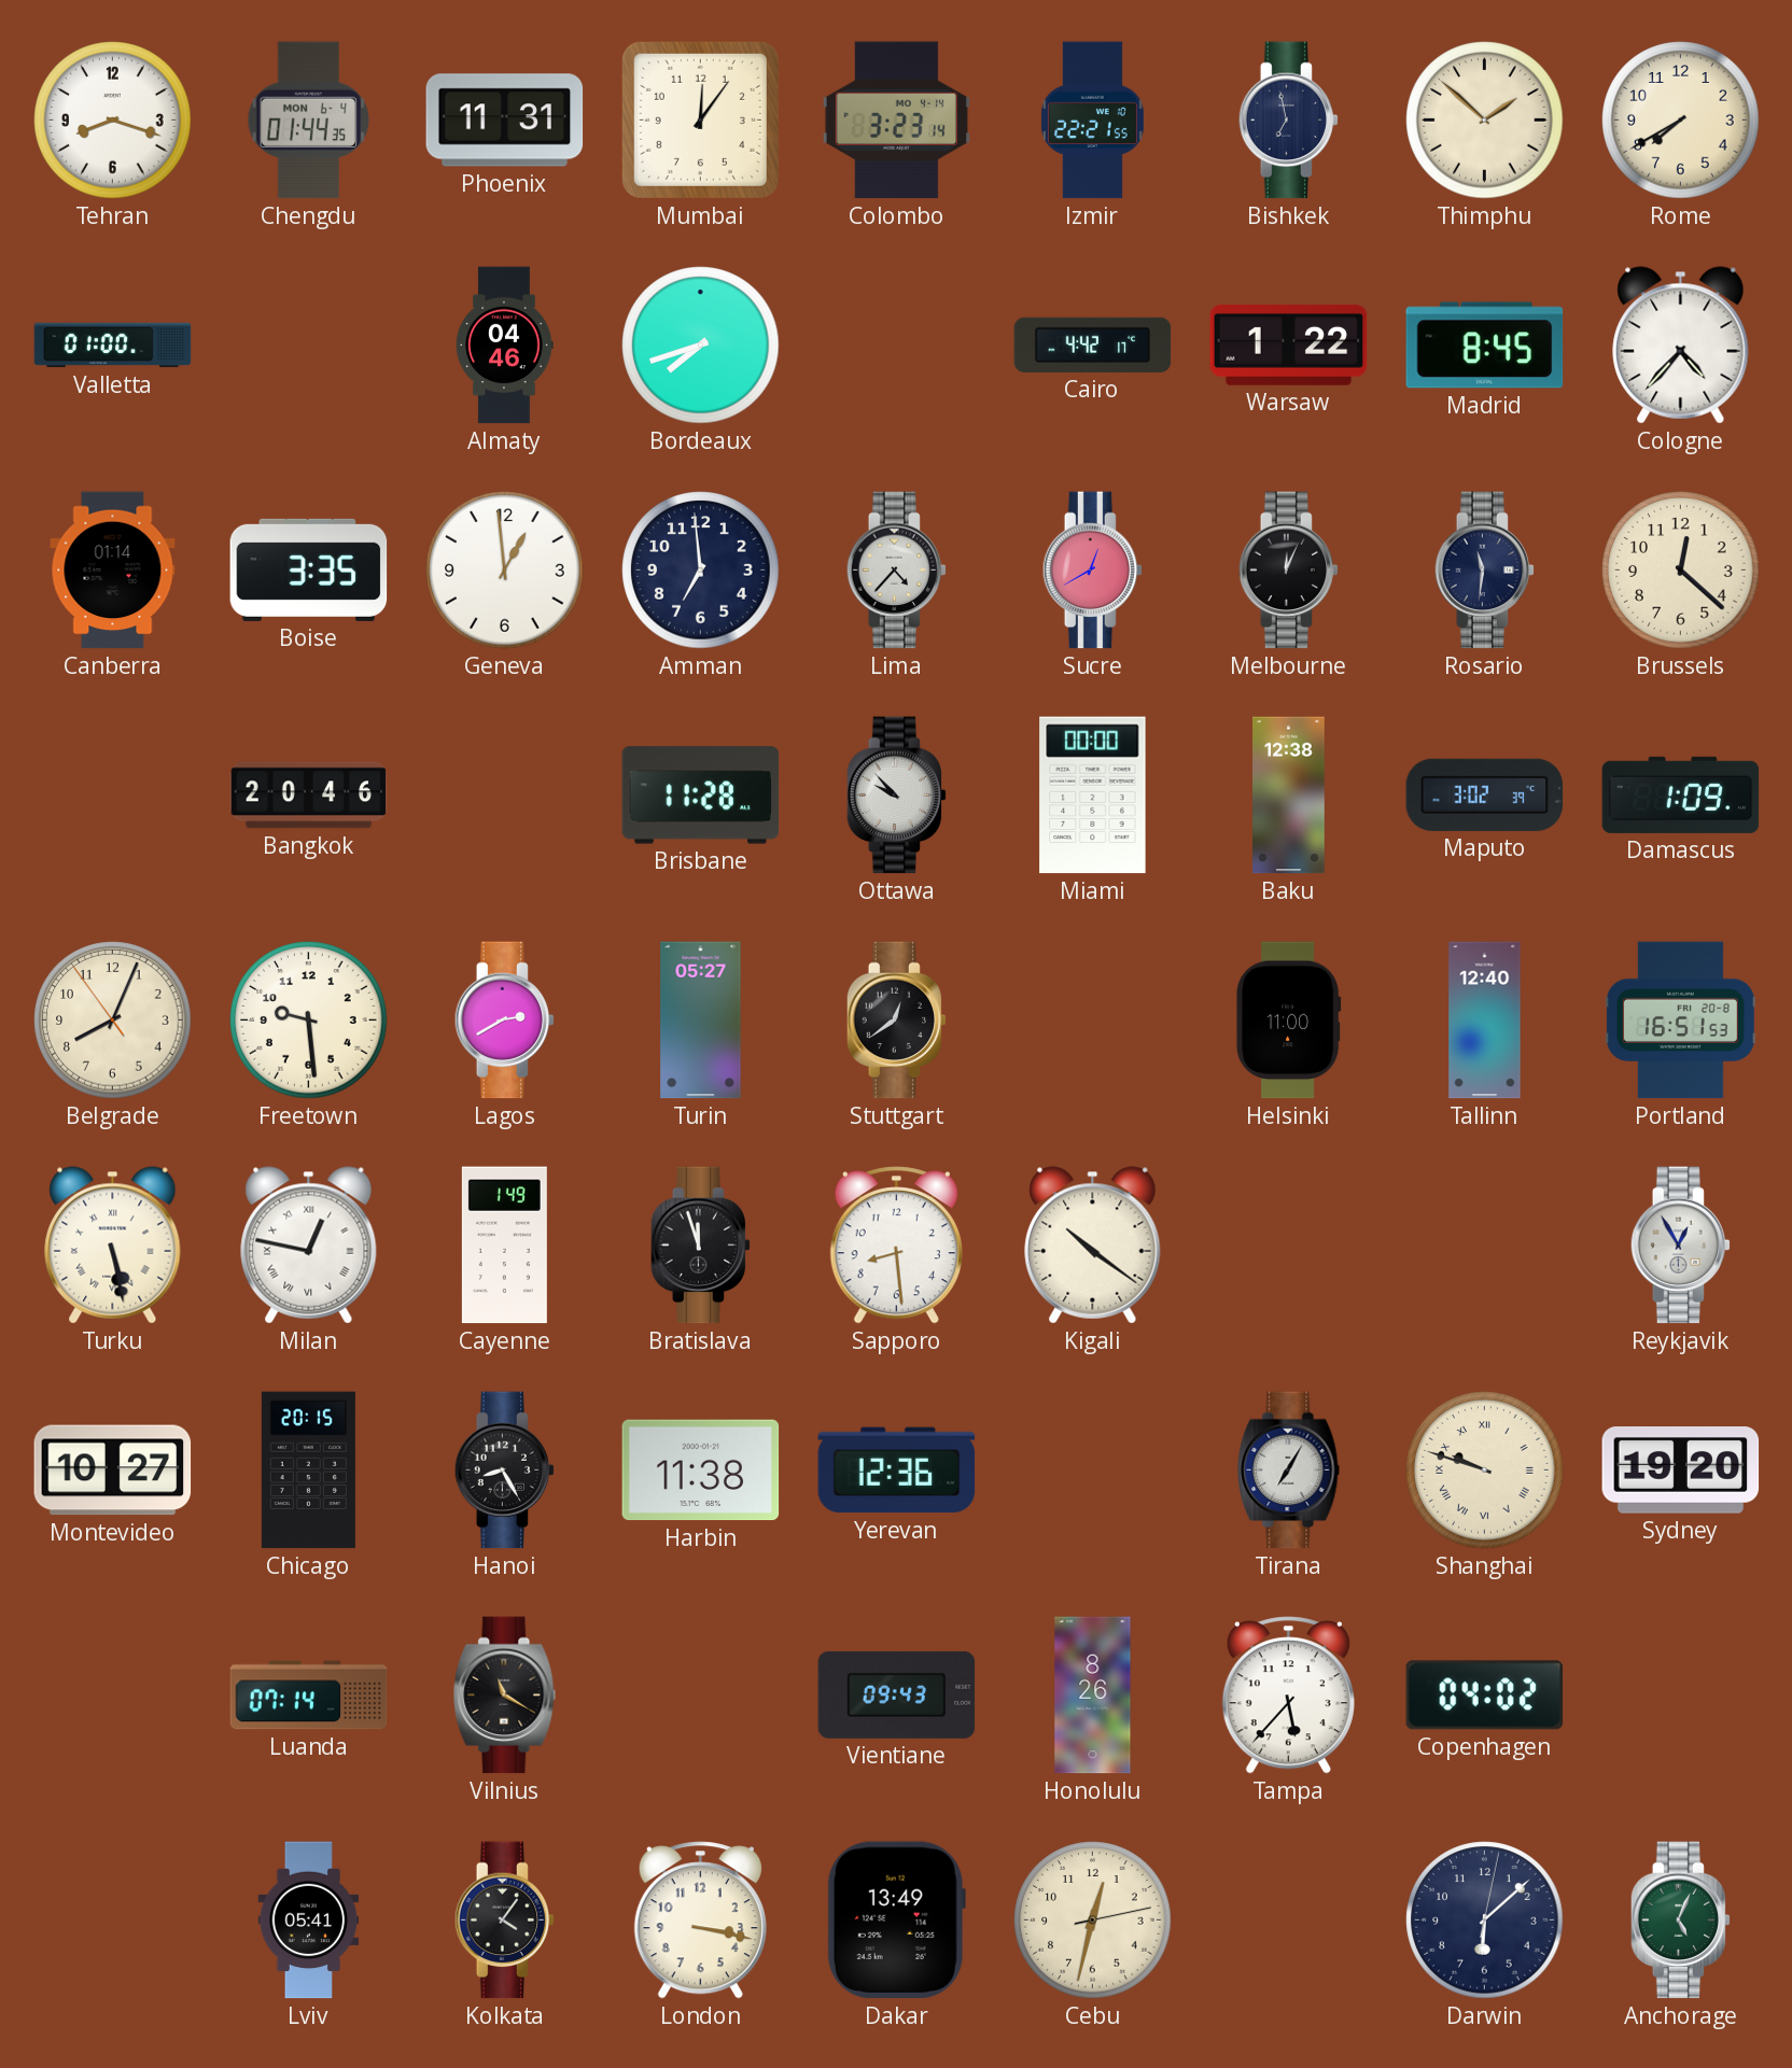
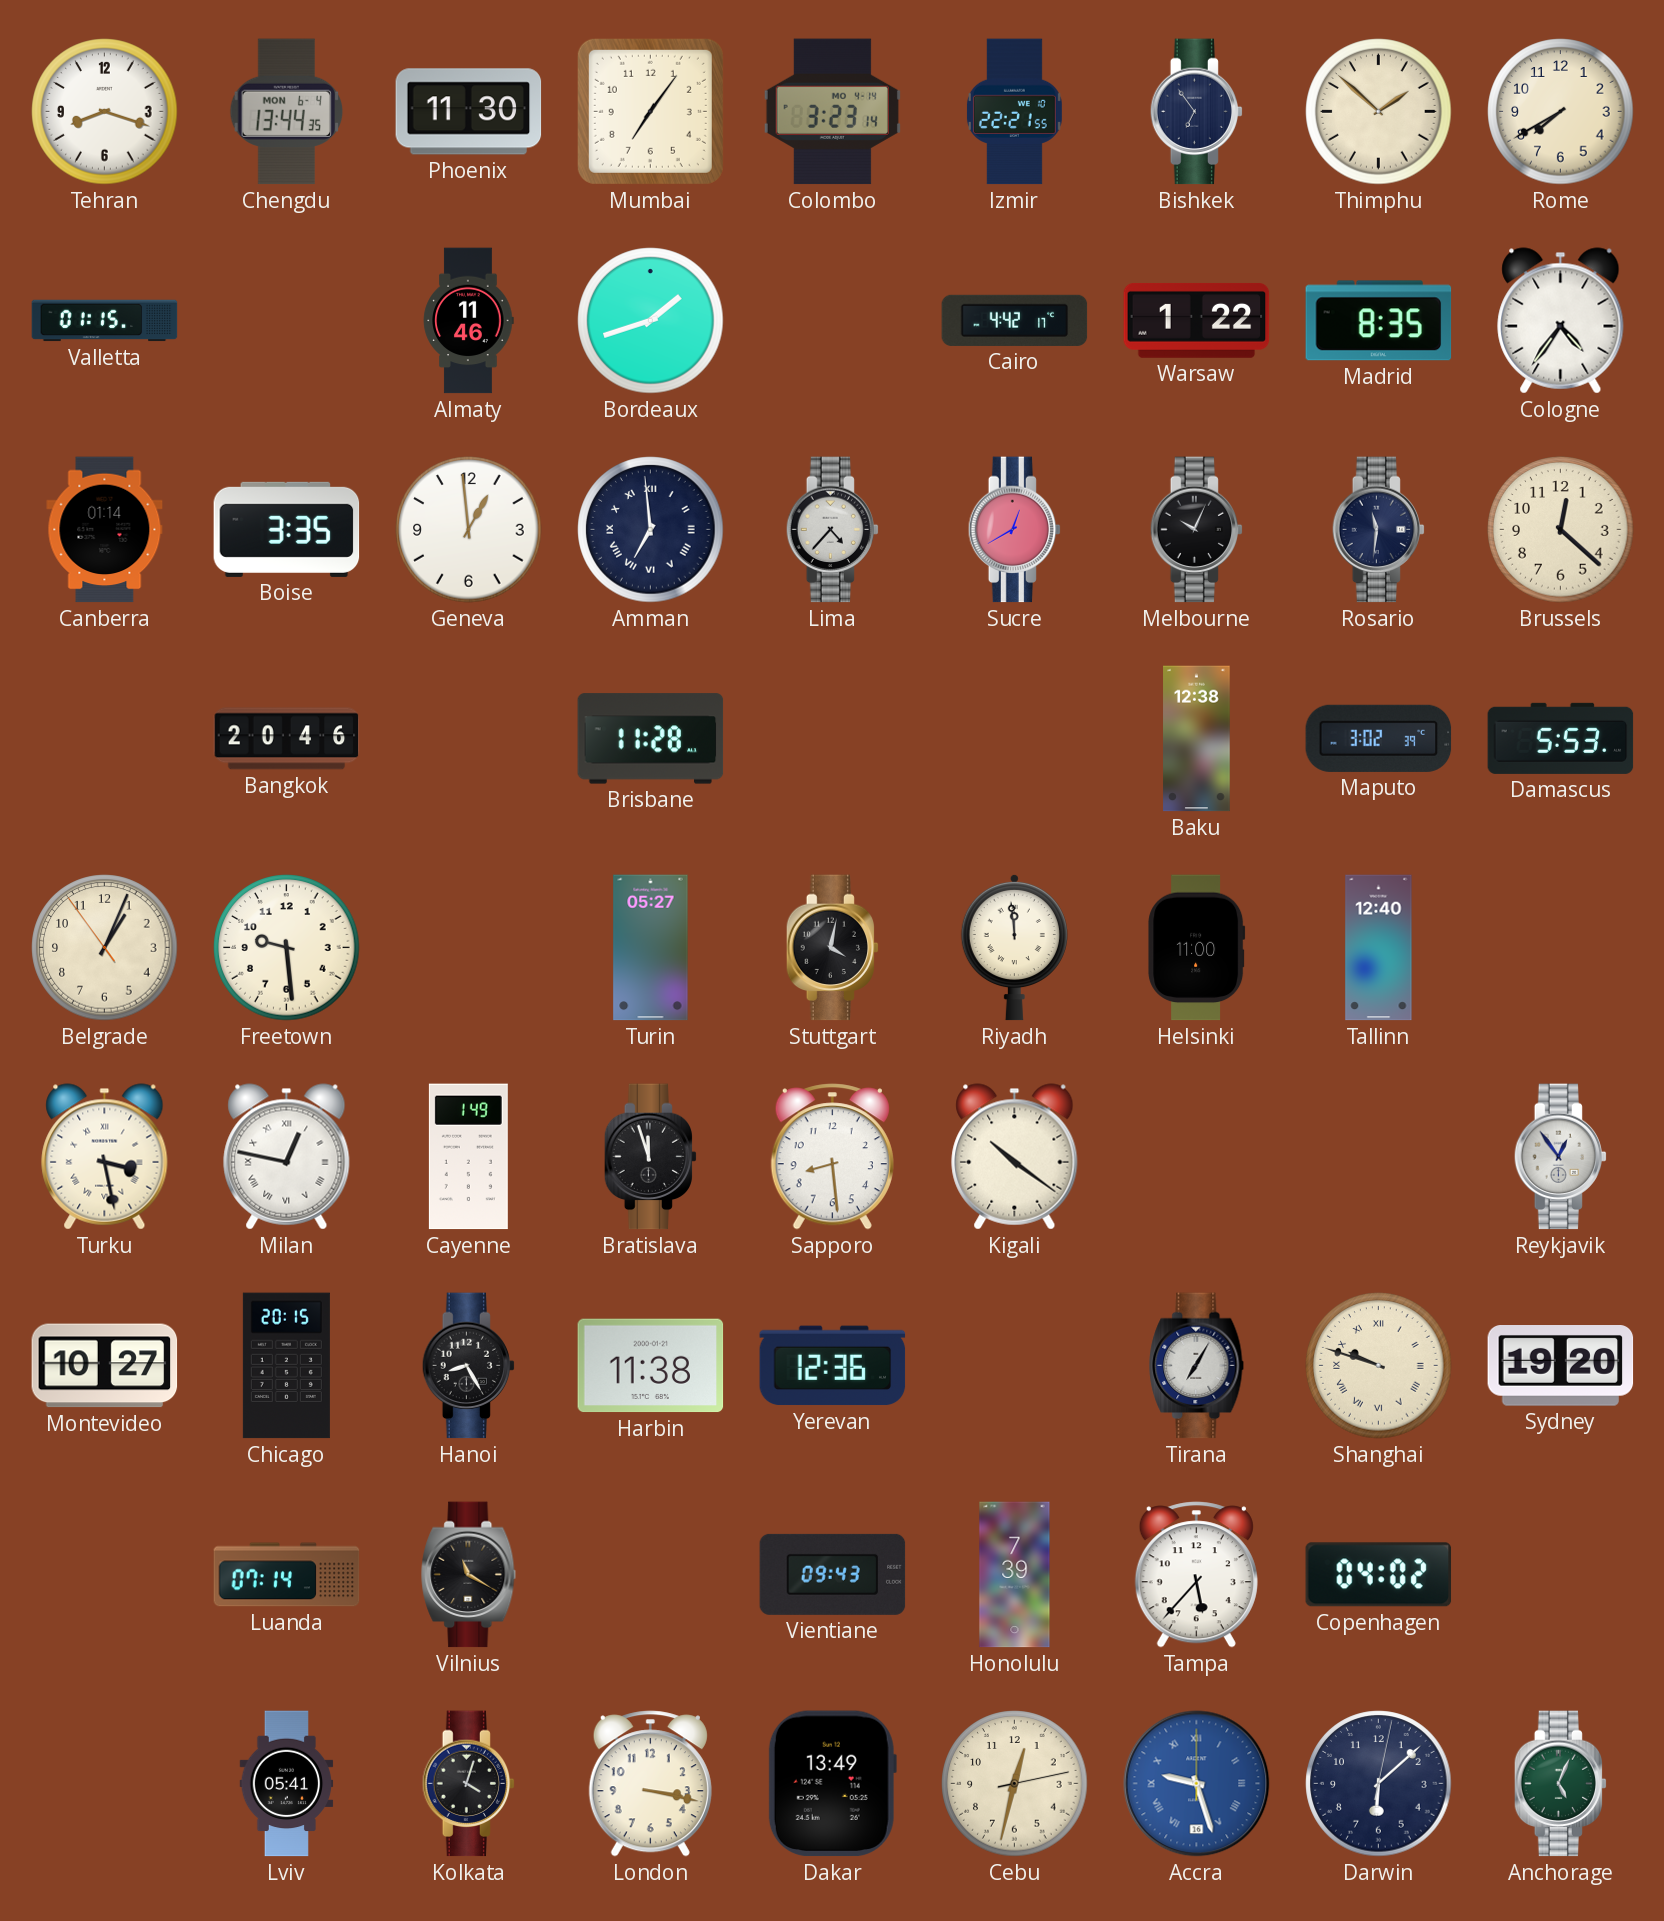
Chengdu: 01:44 -> 13:44
Phoenix: 11:31 -> 11:30
Mumbai: 12:06 -> 7:06
Bishkek: 6:58 -> 6:54
Valletta: 01:00 -> 01:15
Almaty: 04:46 -> 11:46
Bordeaux: 7:42 -> 1:42
Madrid: 8:45 -> 8:35
Cologne: 4:37 -> 4:36
Amman numerals: Arabic -> Roman
Melbourne: 12:04 -> 10:04
Ottawa: 9:53 -> none
Miami: 00:00 -> none
Damascus: 1:09 -> 5:53
Belgrade: 8:03 -> 1:03
Lagos: 2:40 -> none
Stuttgart: 12:39 -> 4:02
Riyadh: none -> 11:59
Portland: 16:51 -> none
Turku: 5:28 -> 3:28
Reykjavik: 12:55 -> 12:54
Honolulu: 8:26 -> 7:39
Kolkata: 4:06 -> 4:03
Accra: none -> 9:27
